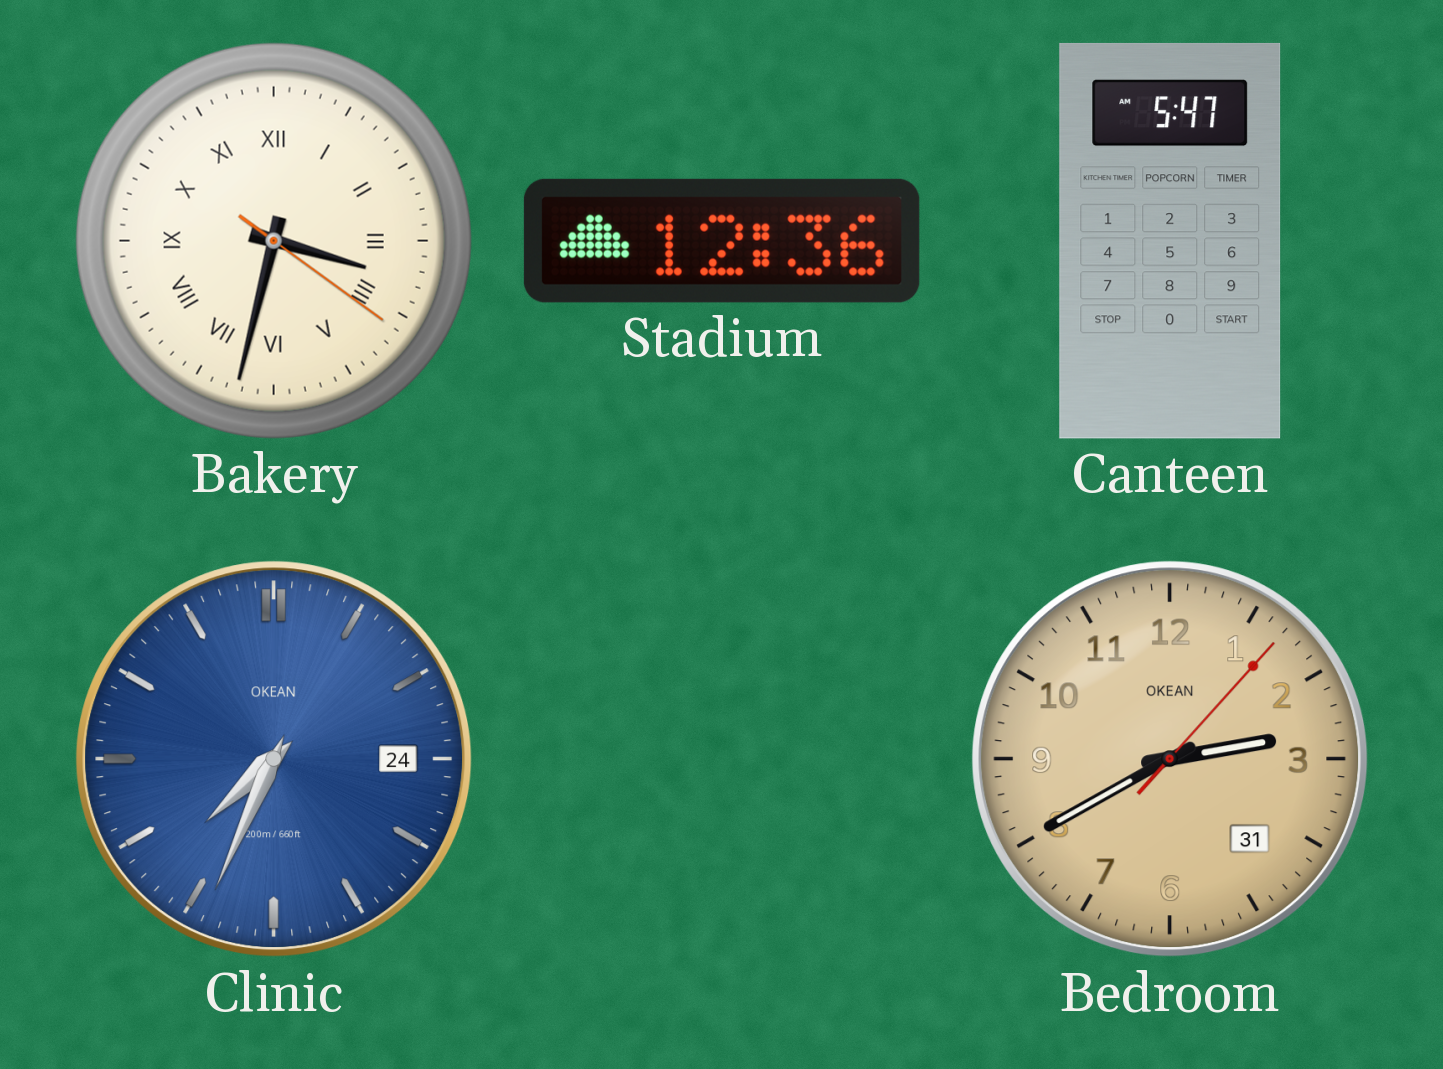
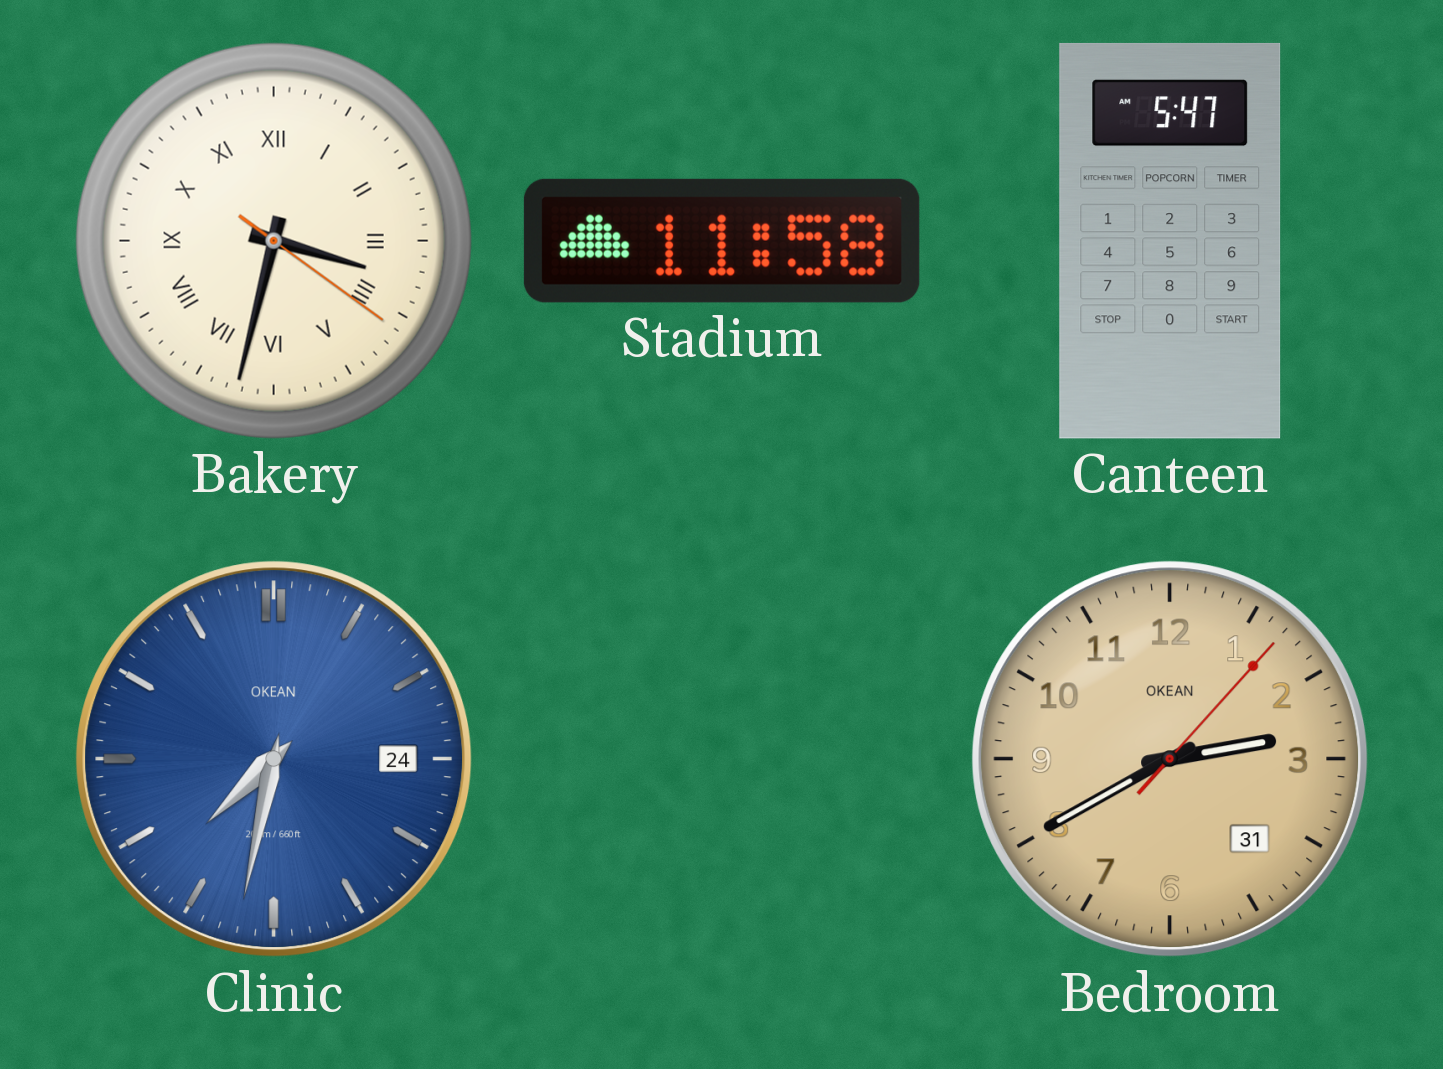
Stadium: 12:36 -> 11:58
Clinic: 7:34 -> 7:32
